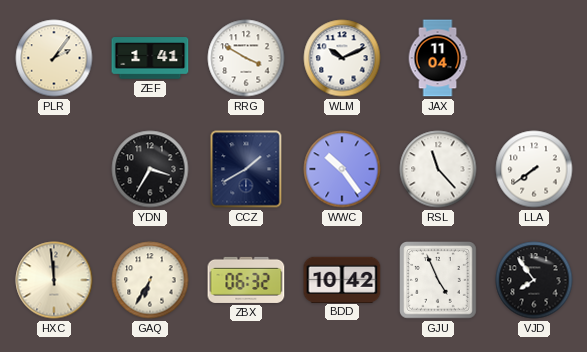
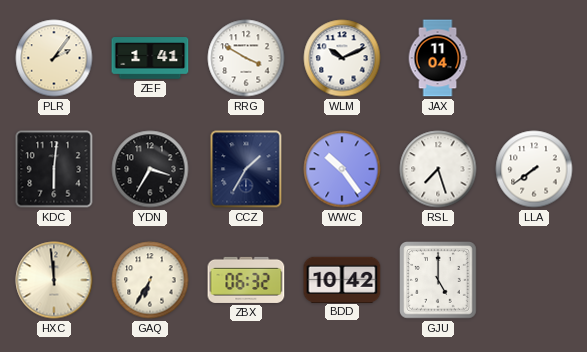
KDC: none -> 6:01
CCZ: 1:40 -> 1:35
RSL: 11:23 -> 7:27
GJU: 4:56 -> 5:00
VJD: 7:54 -> none
